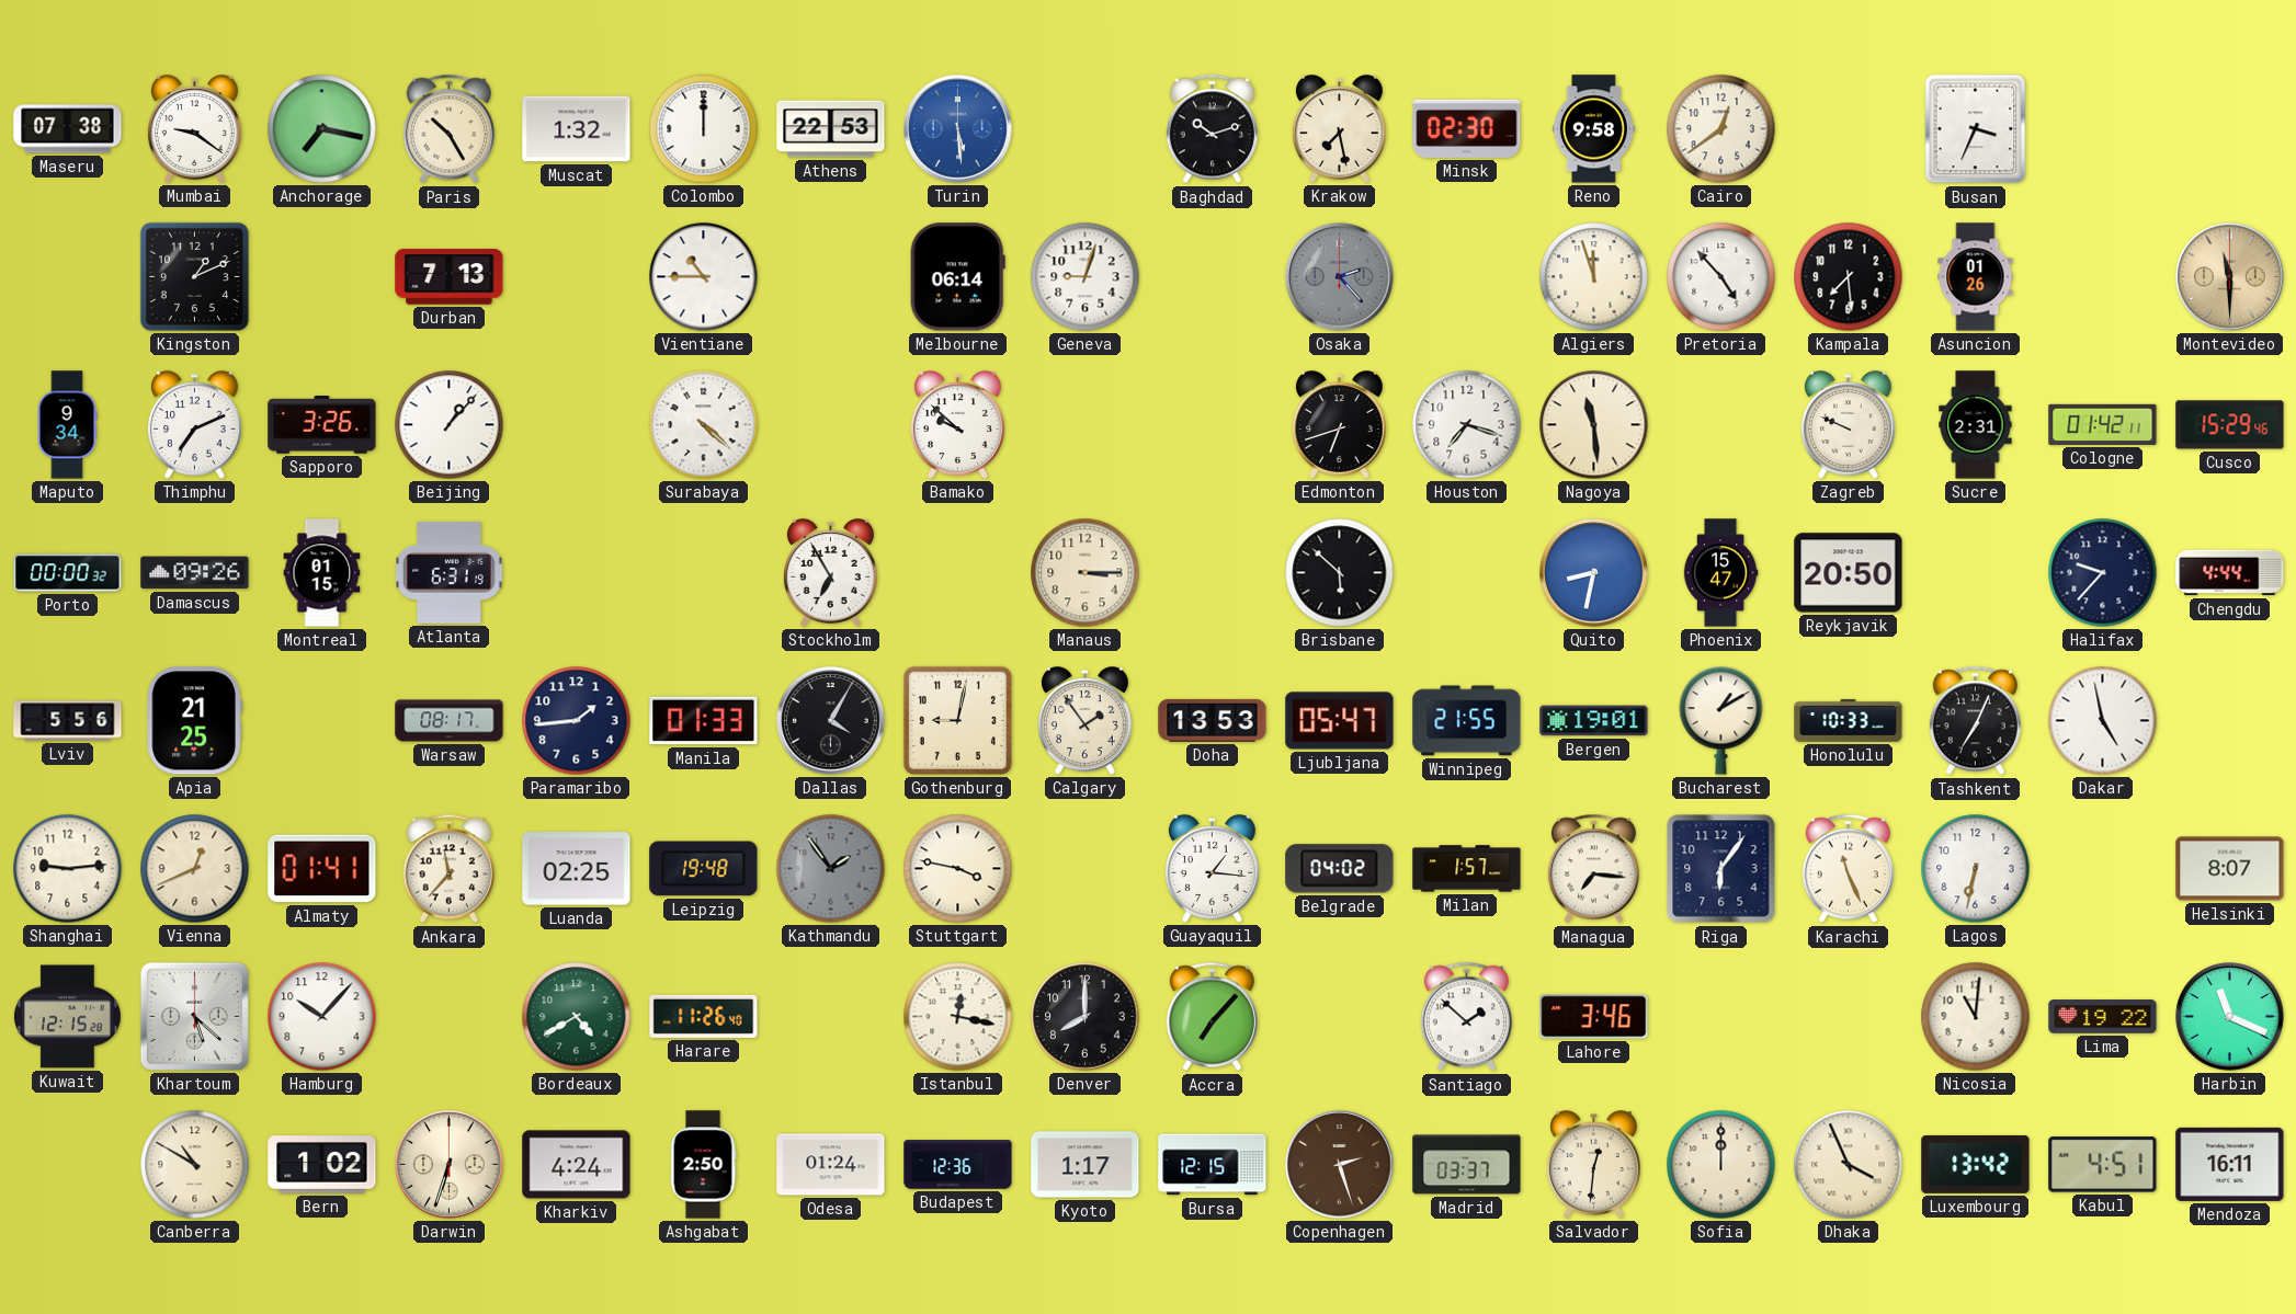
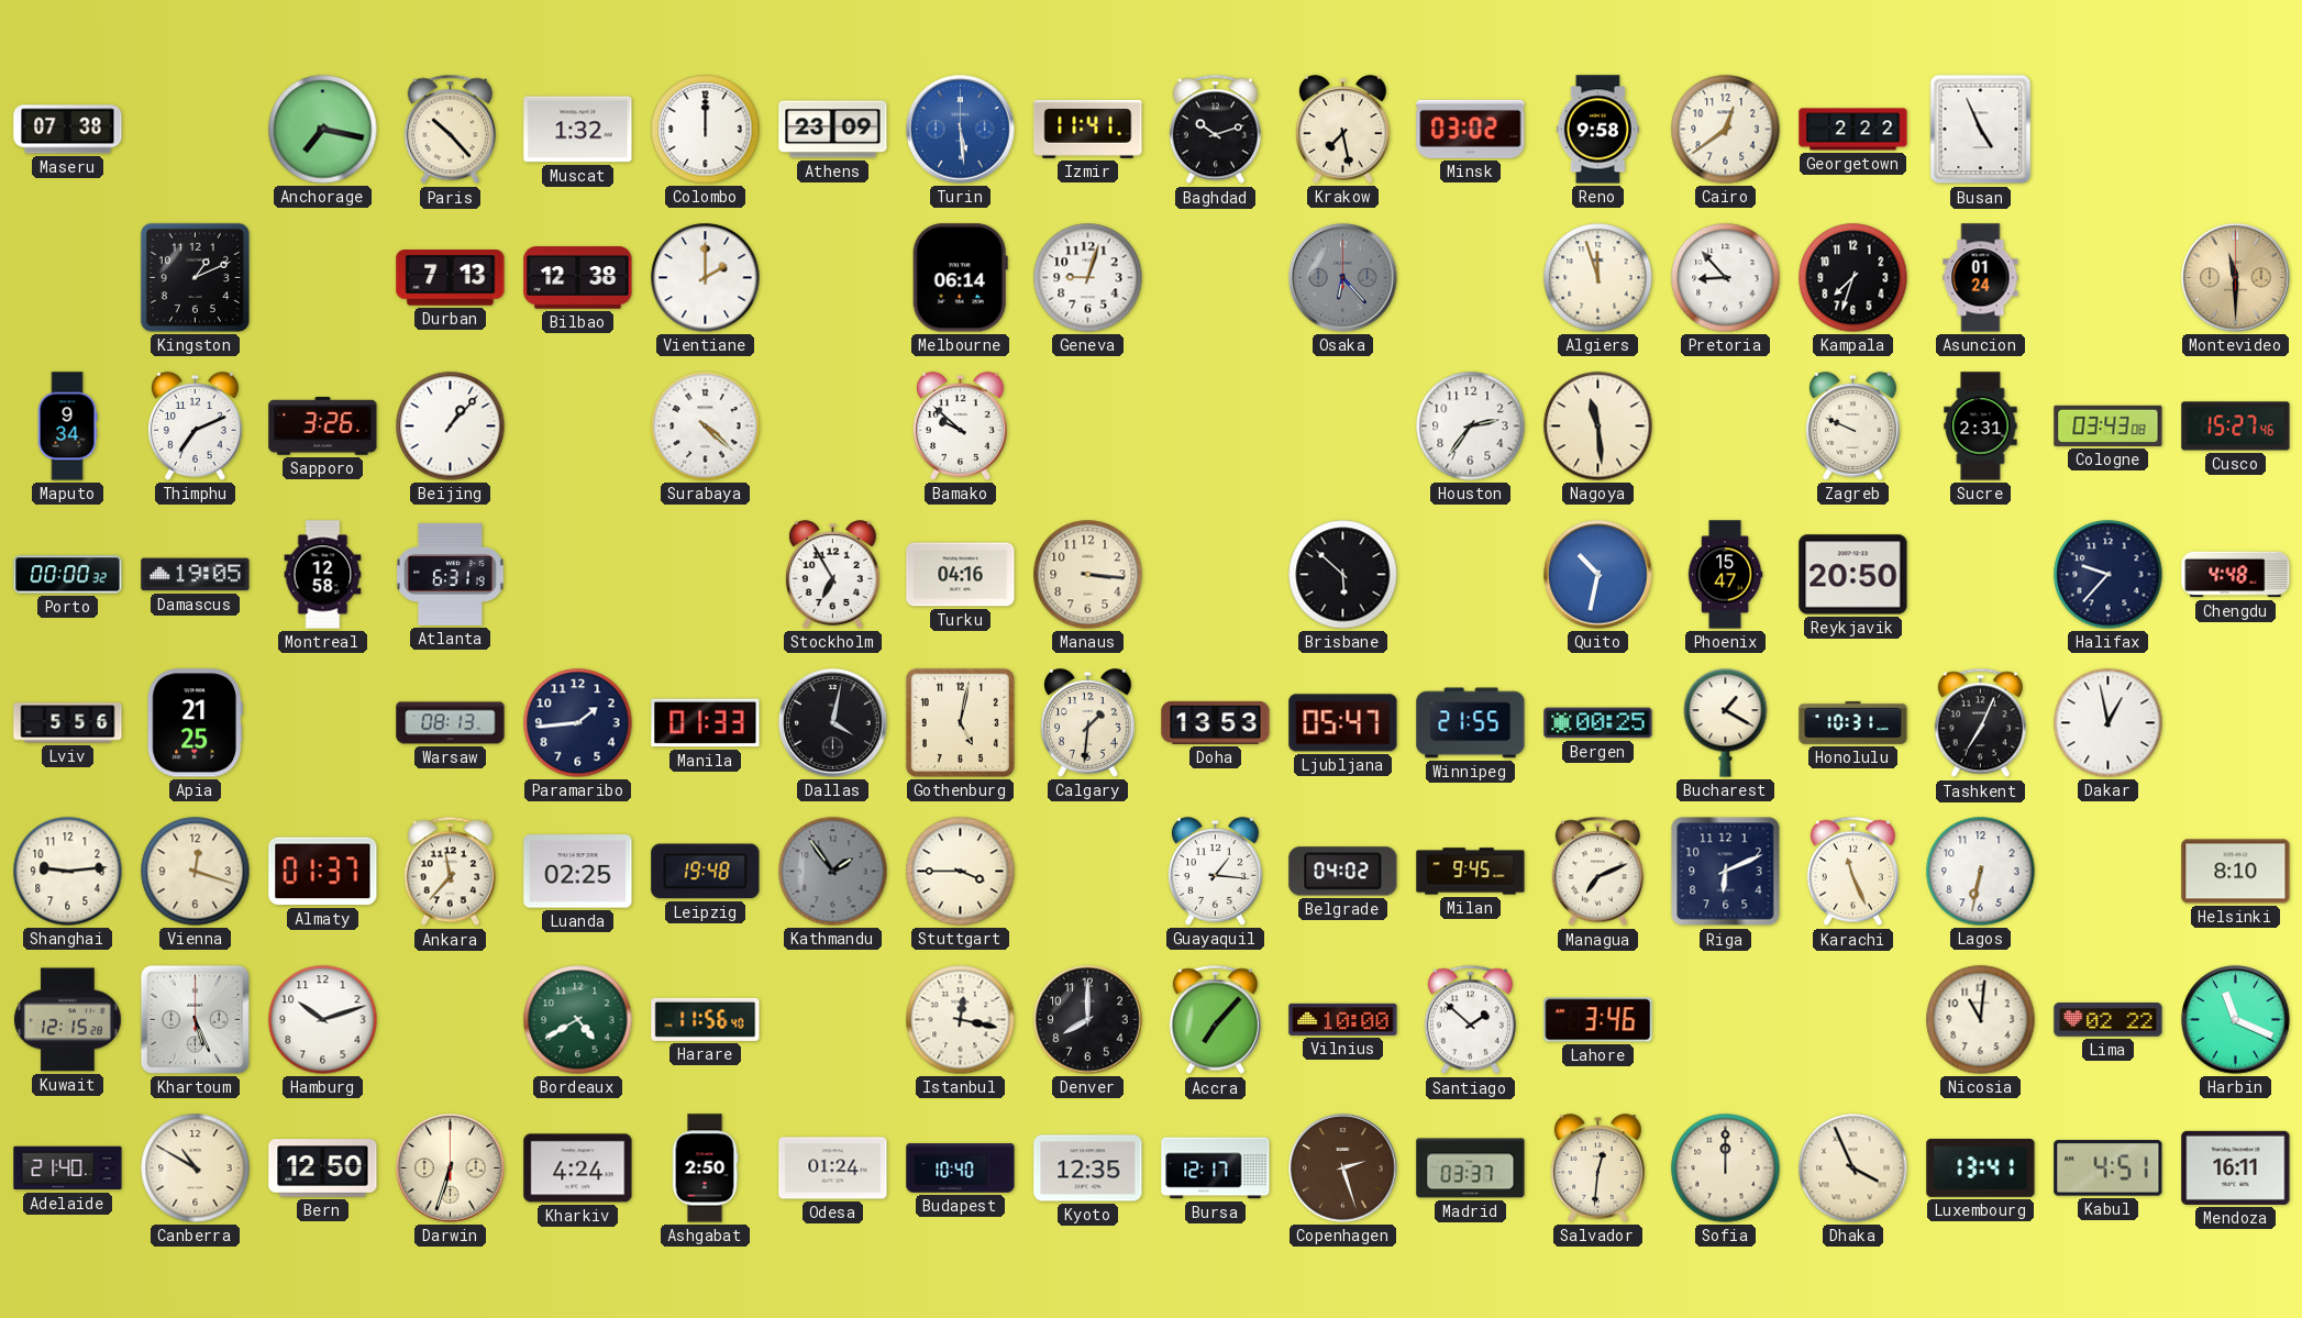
Mumbai: 9:21 -> none
Paris: 10:25 -> 10:23
Athens: 22:53 -> 23:09
Izmir: none -> 11:41
Minsk: 02:30 -> 03:02
Georgetown: none -> 2:22
Busan: 3:34 -> 4:56
Bilbao: none -> 12:38
Vientiane: 10:45 -> 2:00
Osaka: 2:23 -> 6:23
Pretoria: 4:53 -> 8:53
Kampala: 7:29 -> 7:33
Asuncion: 01:26 -> 01:24
Edmonton: 6:42 -> none
Houston: 7:18 -> 2:36
Cologne: 01:42 -> 03:43
Cusco: 15:29 -> 15:27
Damascus: 09:26 -> 19:05
Montreal: 01:15 -> 12:58
Turku: none -> 04:16
Manaus: 3:15 -> 3:16
Quito: 8:32 -> 10:32
Chengdu: 4:44 -> 4:48
Warsaw: 08:17 -> 08:13
Dallas: 4:05 -> 4:02
Gothenburg: 9:02 -> 5:02
Calgary: 1:54 -> 1:31
Bergen: 19:01 -> 00:25
Bucharest: 1:10 -> 1:20
Honolulu: 10:33 -> 10:31
Dakar: 4:58 -> 12:58
Vienna: 12:41 -> 12:18
Almaty: 01:41 -> 01:37
Stuttgart: 3:47 -> 3:45
Milan: 1:57 -> 9:45
Managua: 7:16 -> 7:11
Riga: 6:06 -> 6:11
Helsinki: 8:07 -> 8:10
Khartoum: 5:22 -> 5:26
Hamburg: 10:07 -> 10:12
Harare: 11:26 -> 11:56
Vilnius: none -> 10:00
Lima: 19:22 -> 02:22
Adelaide: none -> 21:40
Bern: 1:02 -> 12:50
Budapest: 12:36 -> 10:40
Kyoto: 1:17 -> 12:35
Bursa: 12:15 -> 12:17
Luxembourg: 13:42 -> 13:41
